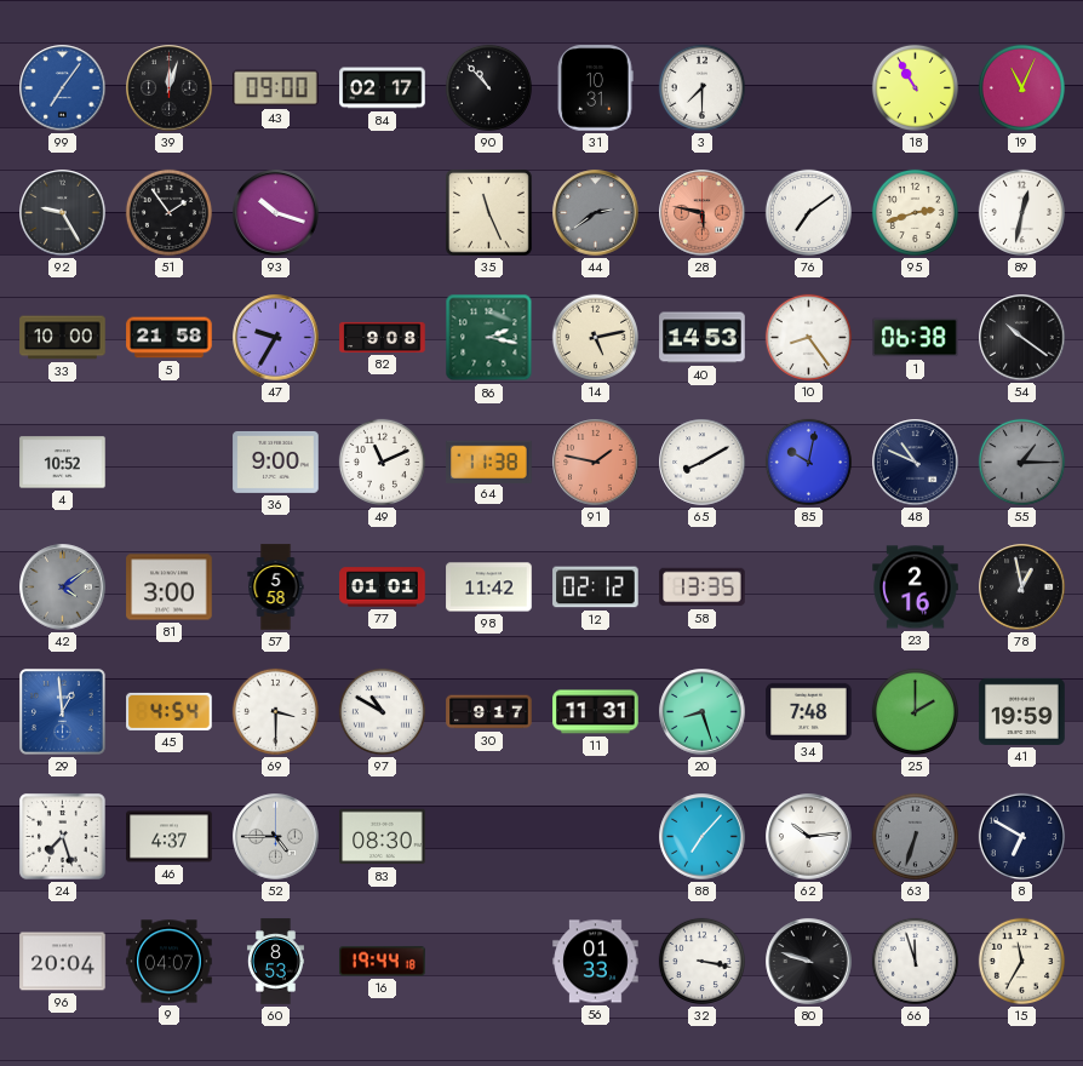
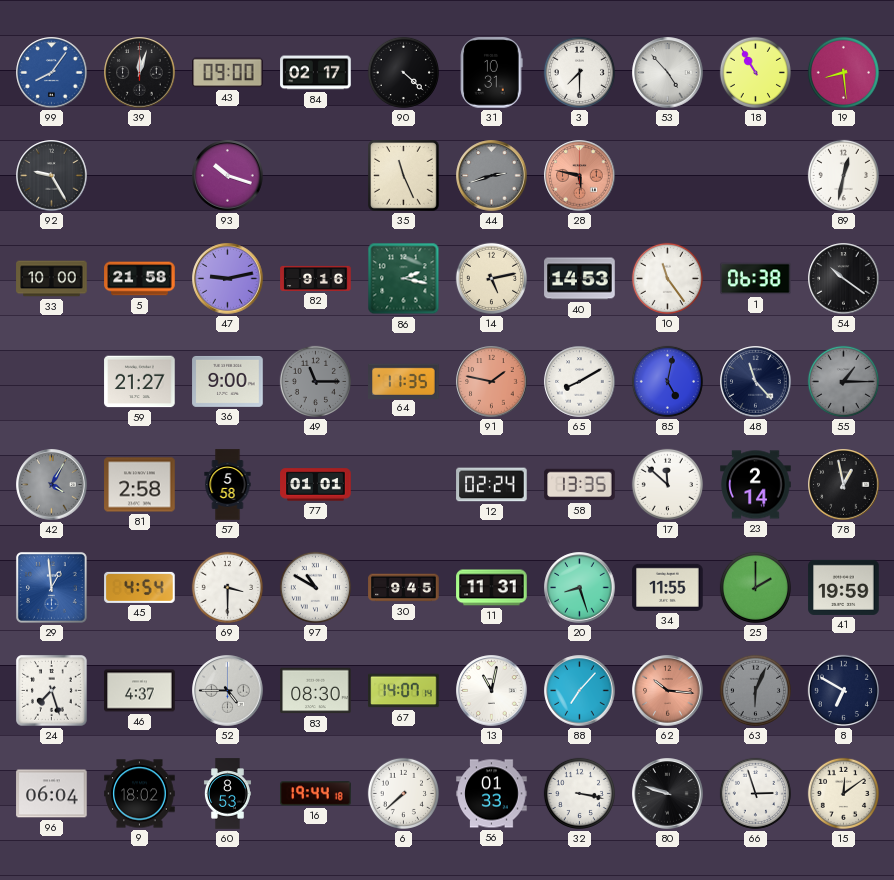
99: 7:06 -> 8:06
90: 10:53 -> 4:22
53: none -> 4:53
19: 11:04 -> 8:29
51: 1:54 -> none
44: 2:39 -> 2:42
76: 7:09 -> none
95: 2:42 -> none
47: 9:35 -> 9:13
82: 9:08 -> 9:16
10: 8:24 -> 11:24
4: 10:52 -> none
59: none -> 21:27
49: 11:11 -> 11:15
49 dial: white -> grey
64: 11:38 -> 11:35
85: 10:02 -> 5:02
48: 10:49 -> 11:23
42: 4:09 -> 4:05
81: 3:00 -> 2:58
98: 11:42 -> none
12: 02:12 -> 02:24
17: none -> 11:52
23: 2:16 -> 2:14
30: 9:17 -> 9:45
34: 7:48 -> 11:55
67: none -> 14:07
13: none -> 11:02
62: 10:14 -> 10:16
62 dial: white -> salmon
63: 6:33 -> 6:04
96: 20:04 -> 06:04
9: 04:07 -> 18:02
6: none -> 7:38
66: 11:57 -> 2:57
15: 11:35 -> 12:09
